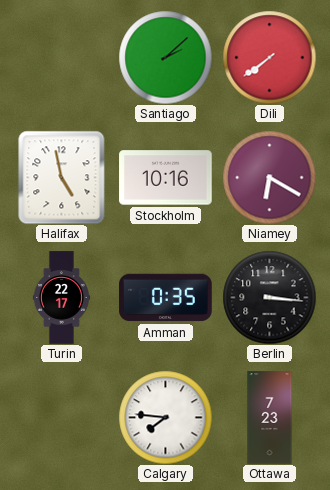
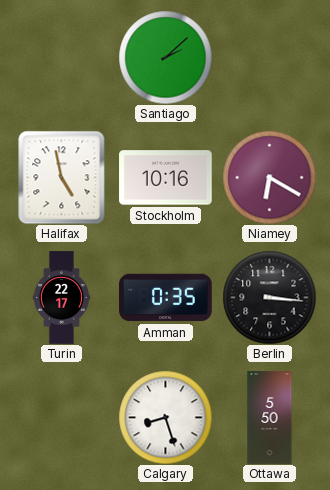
Dili: 7:39 -> none
Calgary: 7:46 -> 8:27
Ottawa: 7:23 -> 5:50
